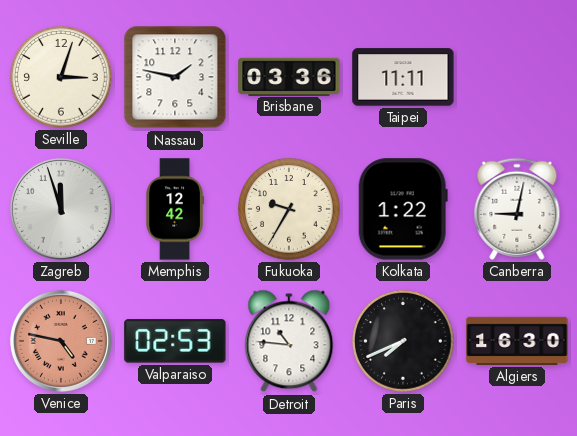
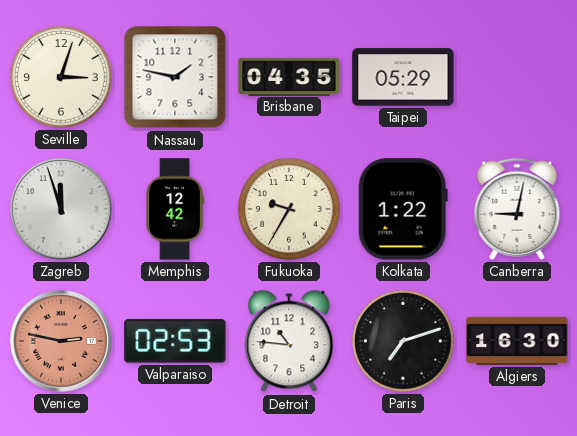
Brisbane: 03:36 -> 04:35
Taipei: 11:11 -> 05:29
Venice: 4:47 -> 2:47
Paris: 7:41 -> 7:12
